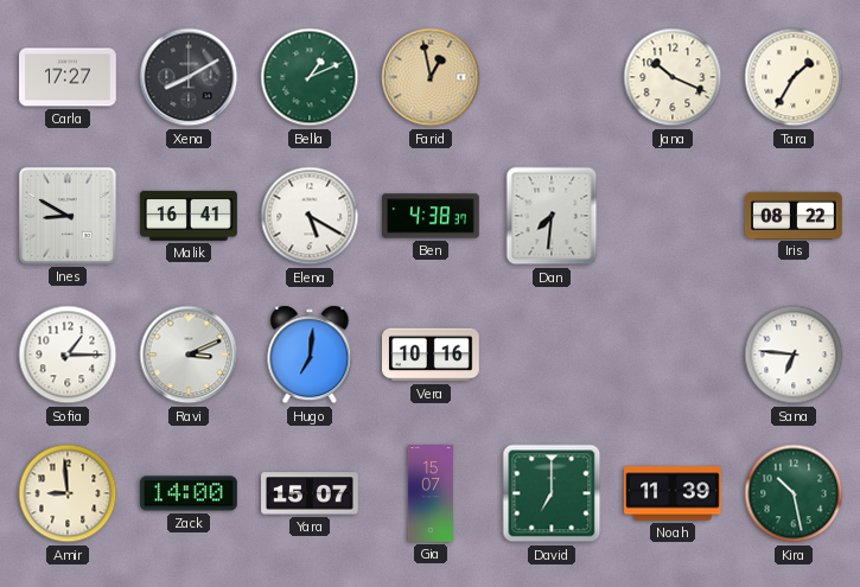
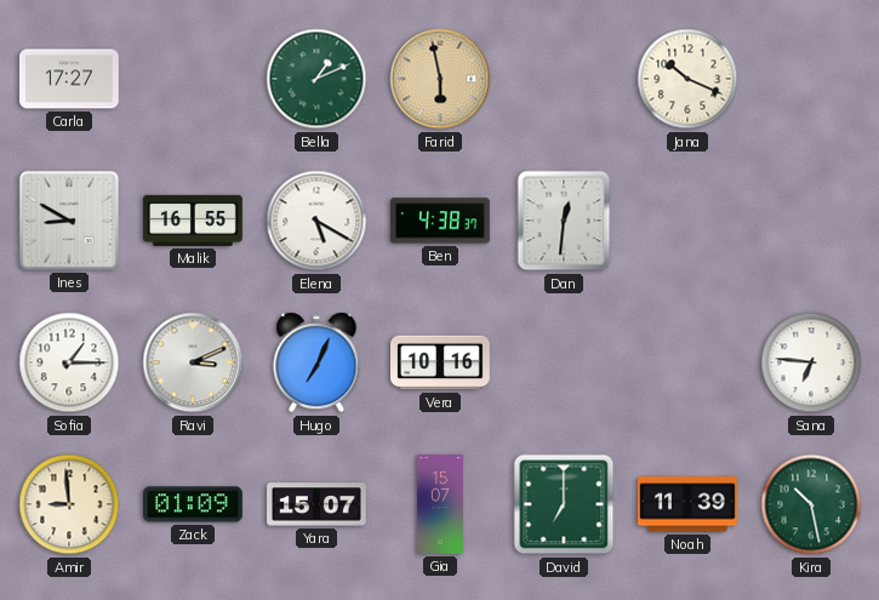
Xena: 8:10 -> none
Farid: 12:58 -> 5:58
Tara: 1:35 -> none
Malik: 16:41 -> 16:55
Dan: 7:31 -> 12:31
Iris: 08:22 -> none
Hugo: 7:01 -> 7:04
Zack: 14:00 -> 01:09
